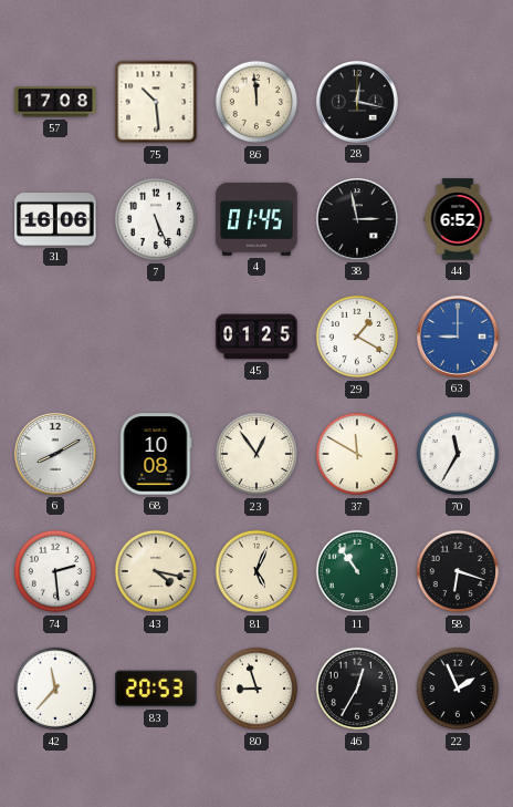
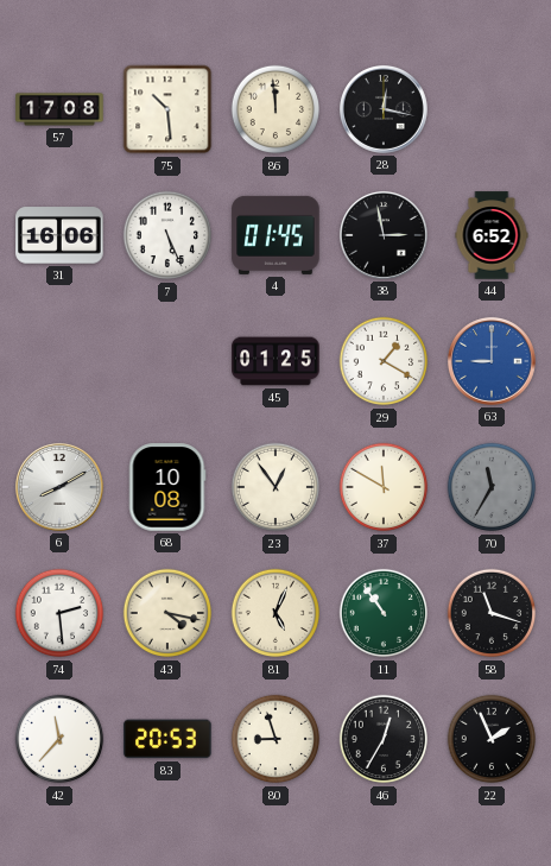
70 dial: white -> grey
58: 6:18 -> 11:18
